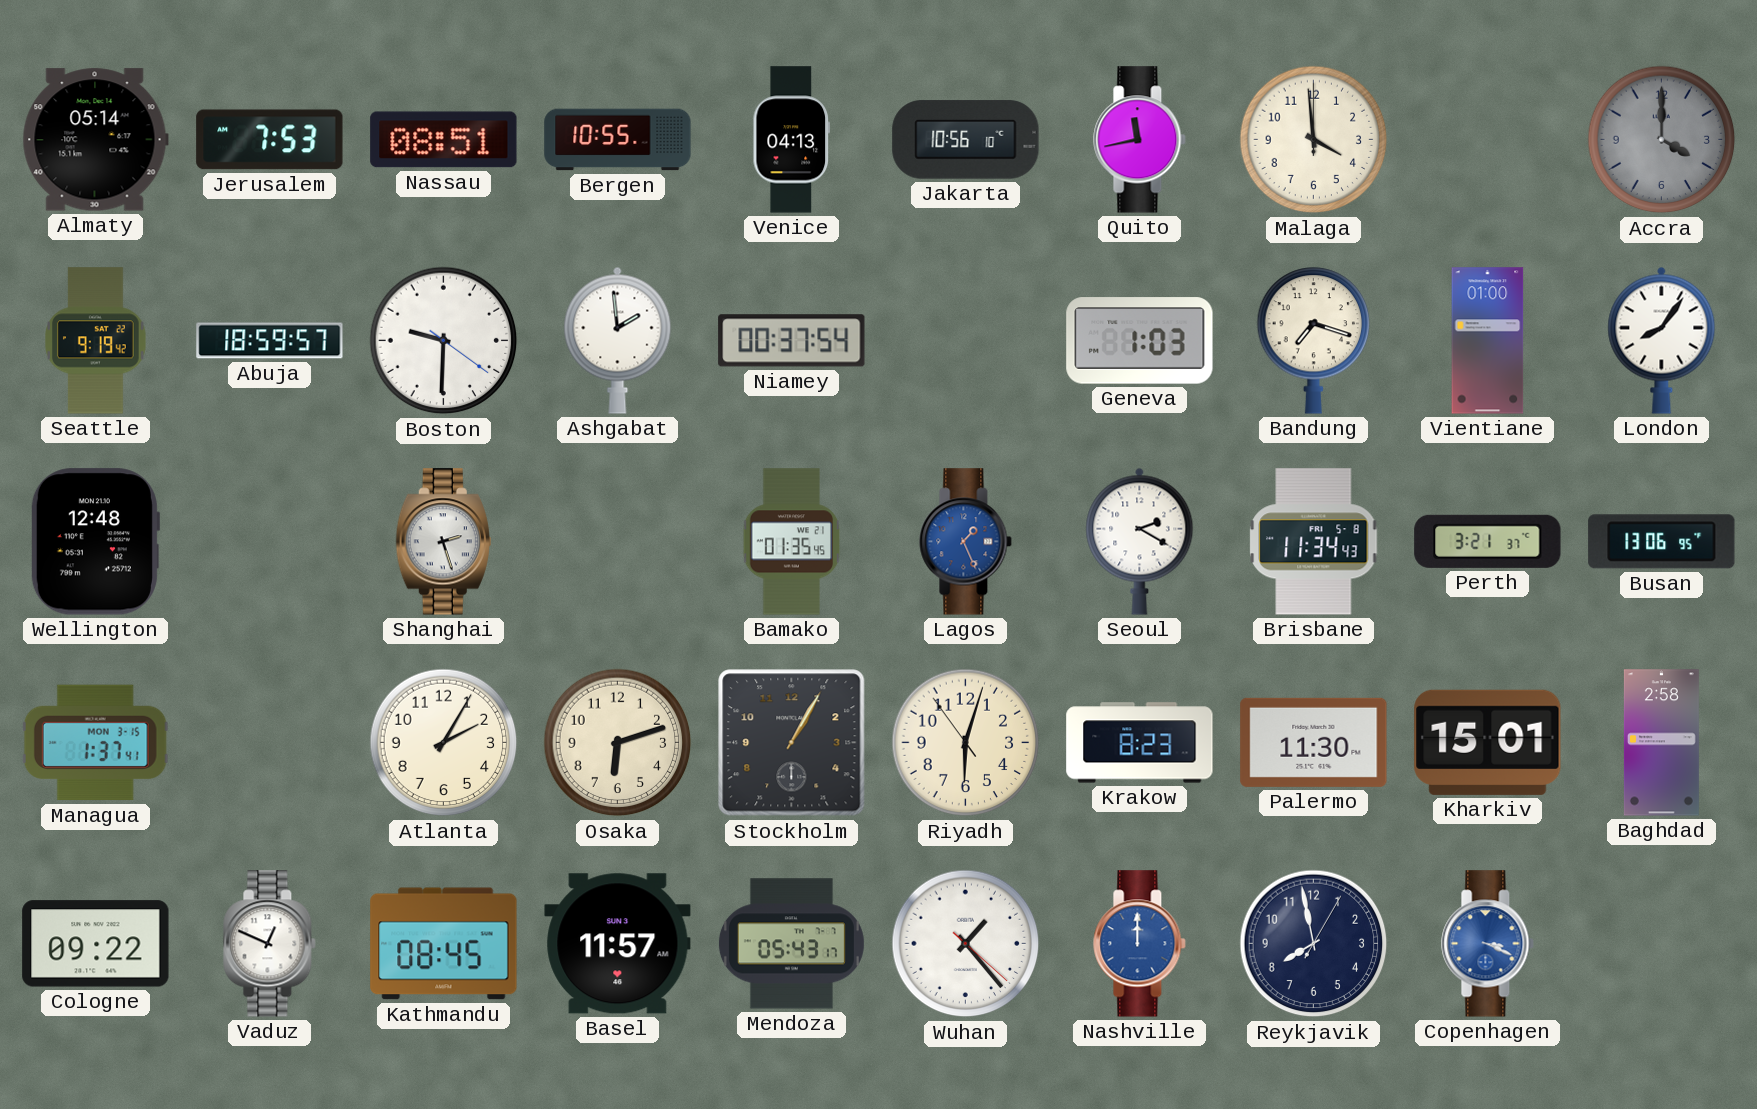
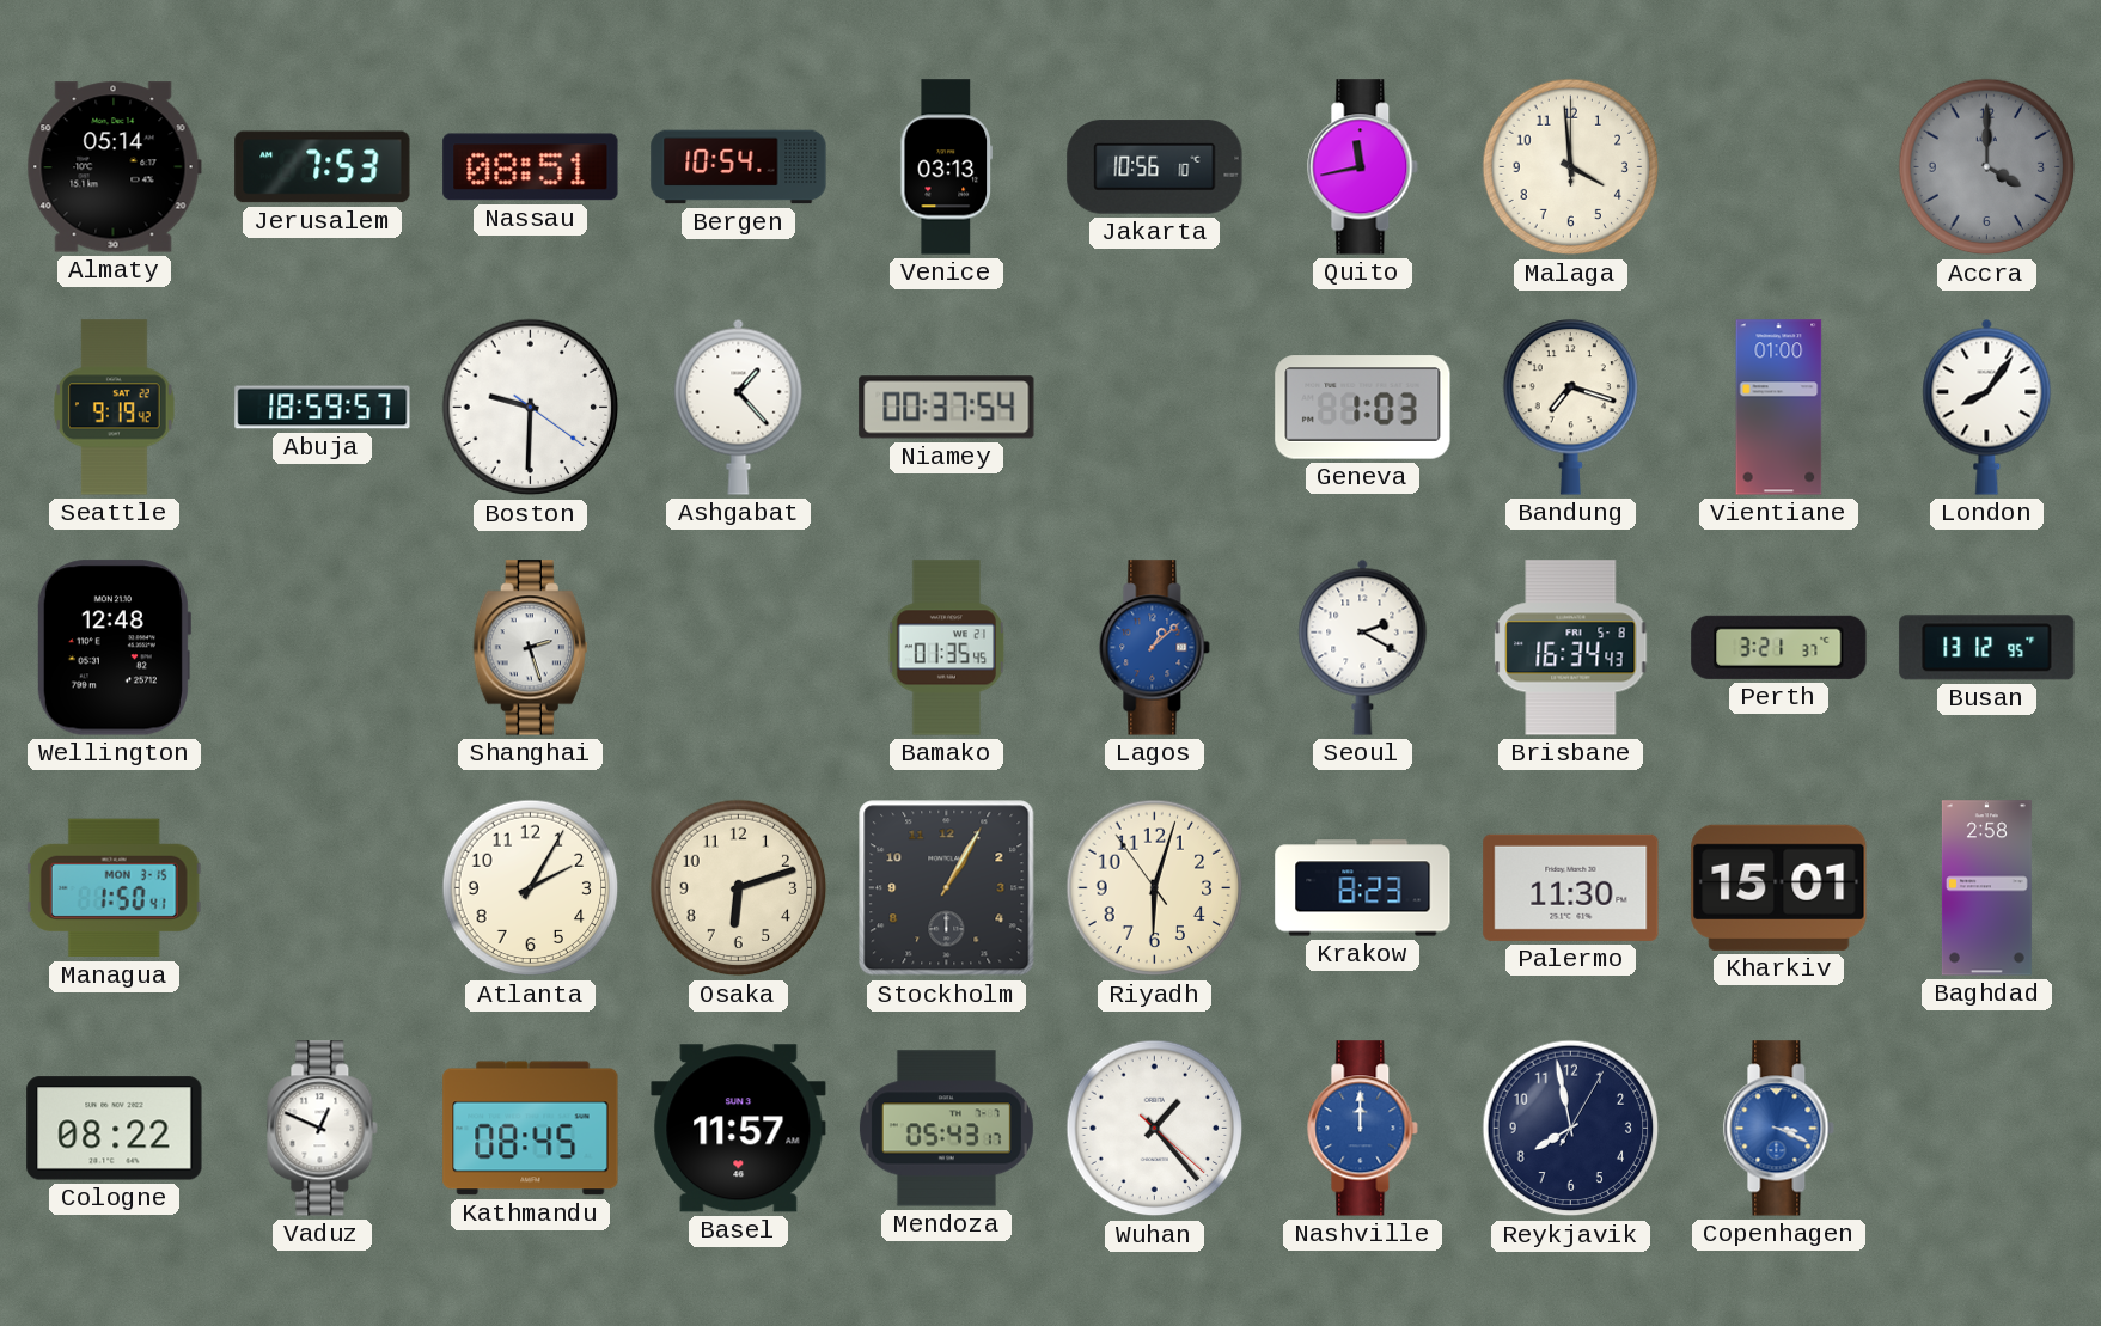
Bergen: 10:55 -> 10:54
Venice: 04:13 -> 03:13
Ashgabat: 1:59 -> 1:23
Lagos: 1:26 -> 1:08
Brisbane: 11:34 -> 16:34
Busan: 13:06 -> 13:12
Managua: 1:37 -> 1:50
Cologne: 09:22 -> 08:22
